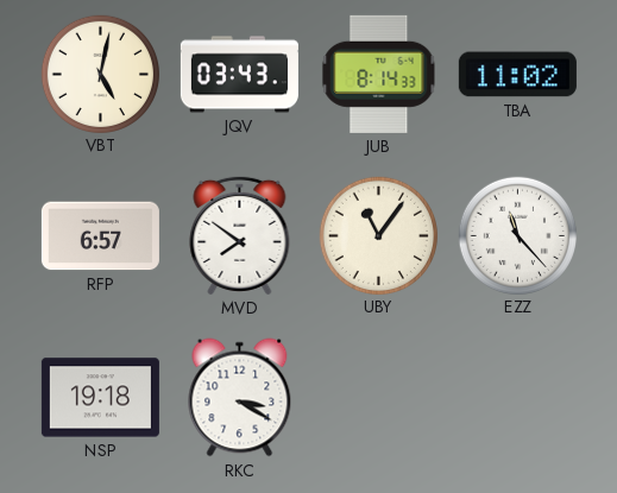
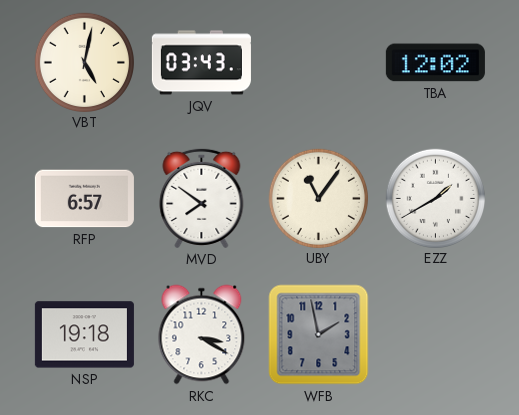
JUB: 8:14 -> none
TBA: 11:02 -> 12:02
EZZ: 11:23 -> 1:40
WFB: none -> 1:58
